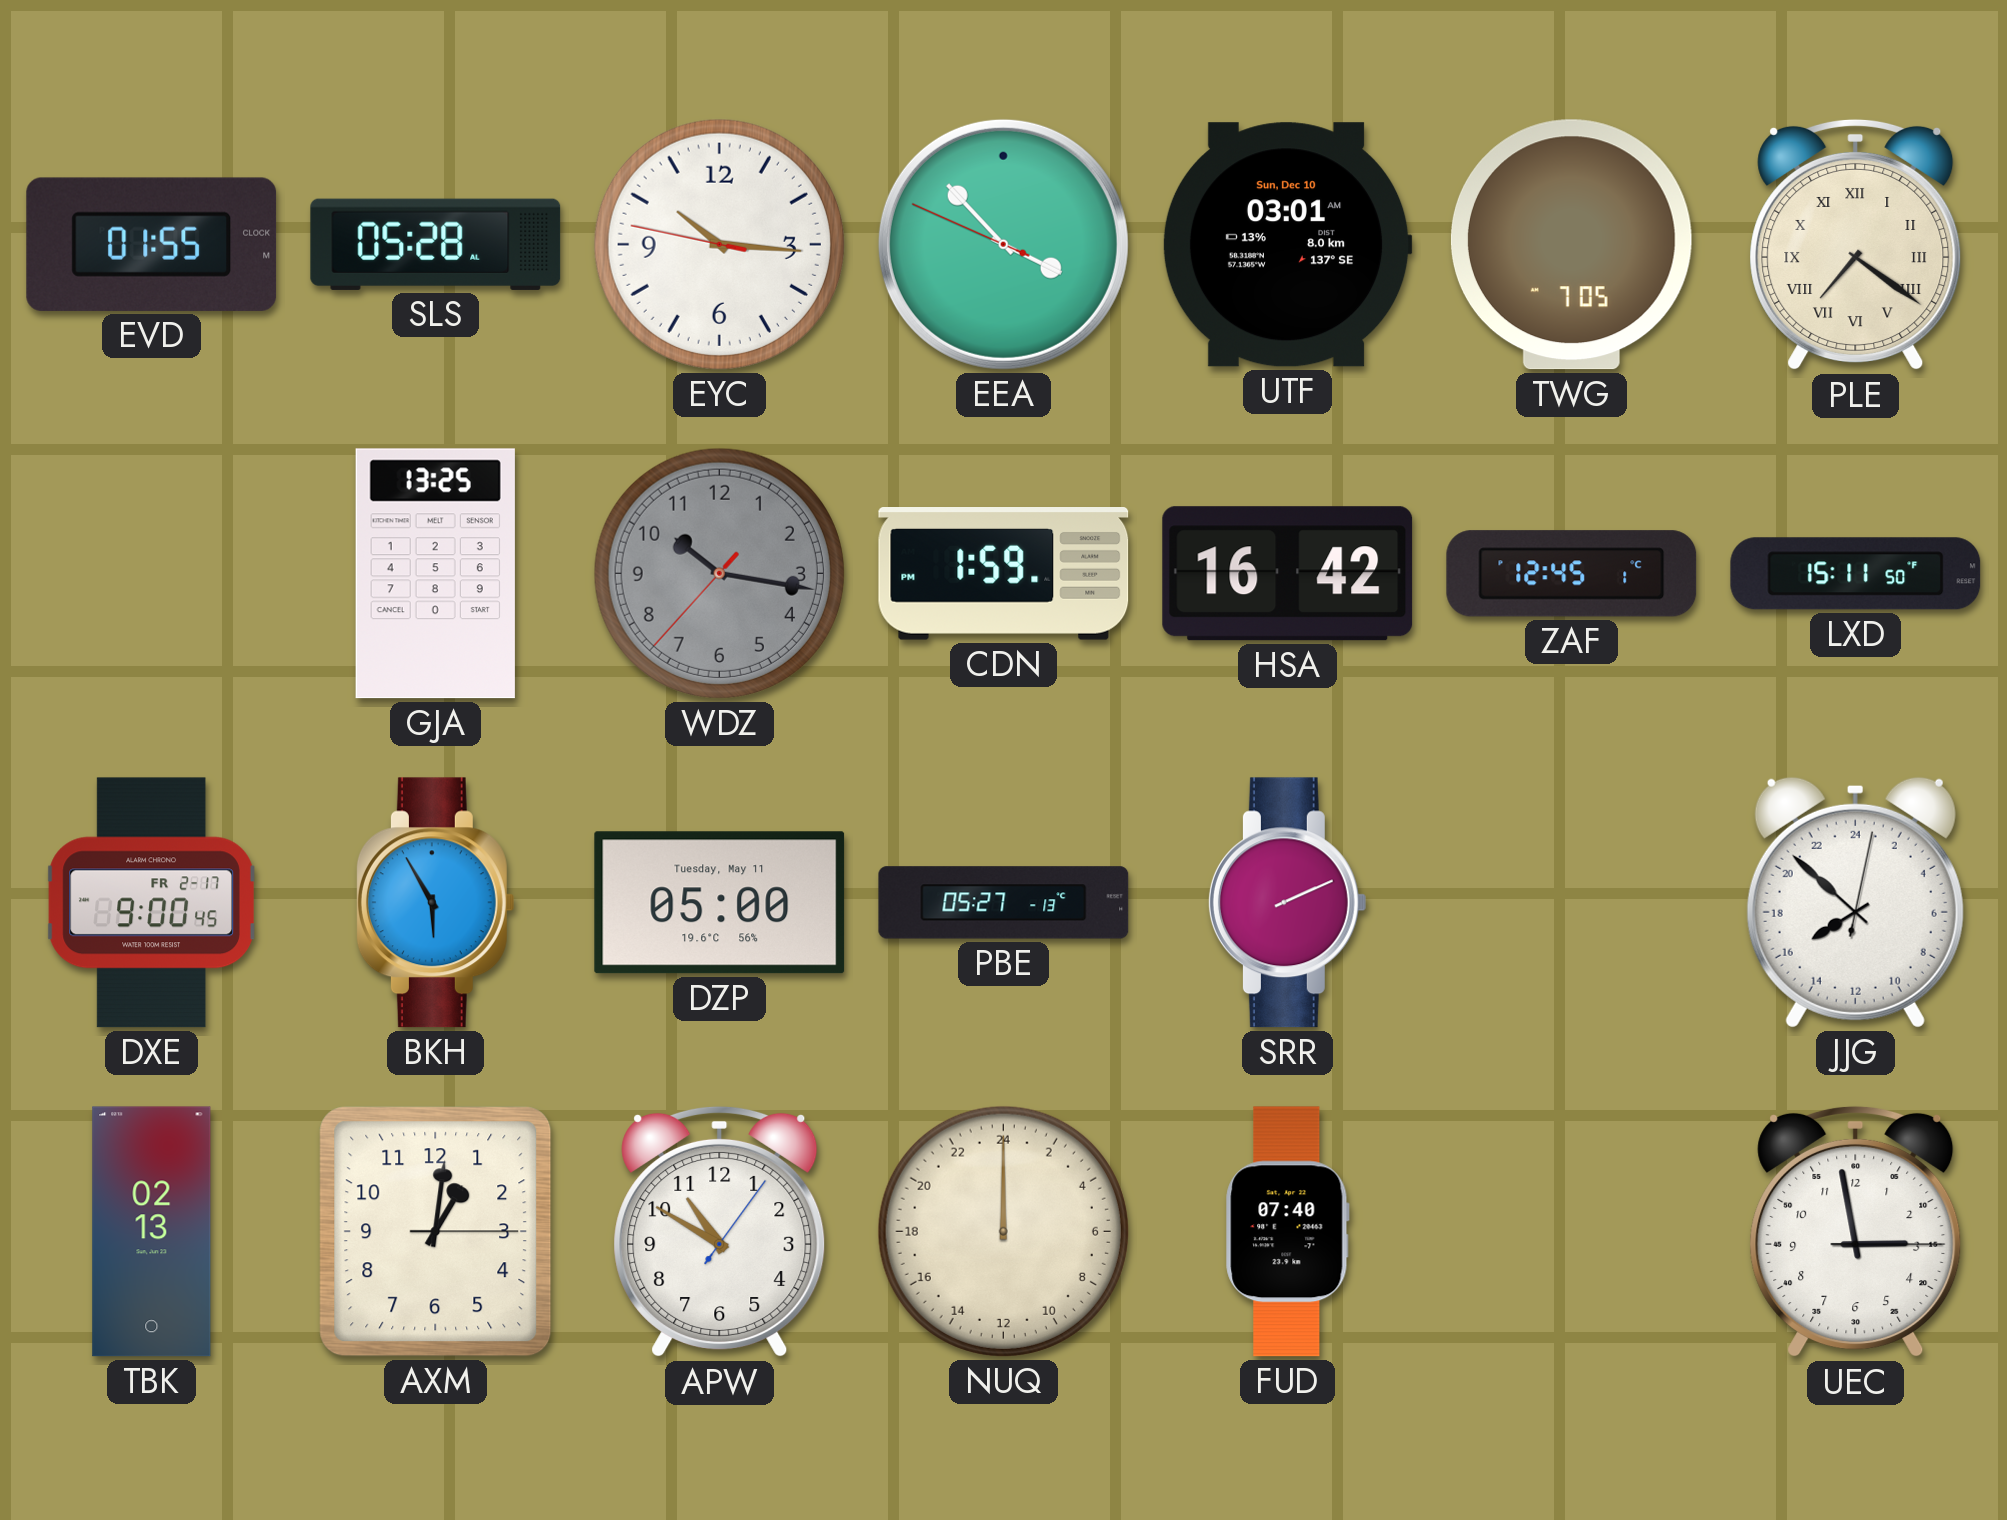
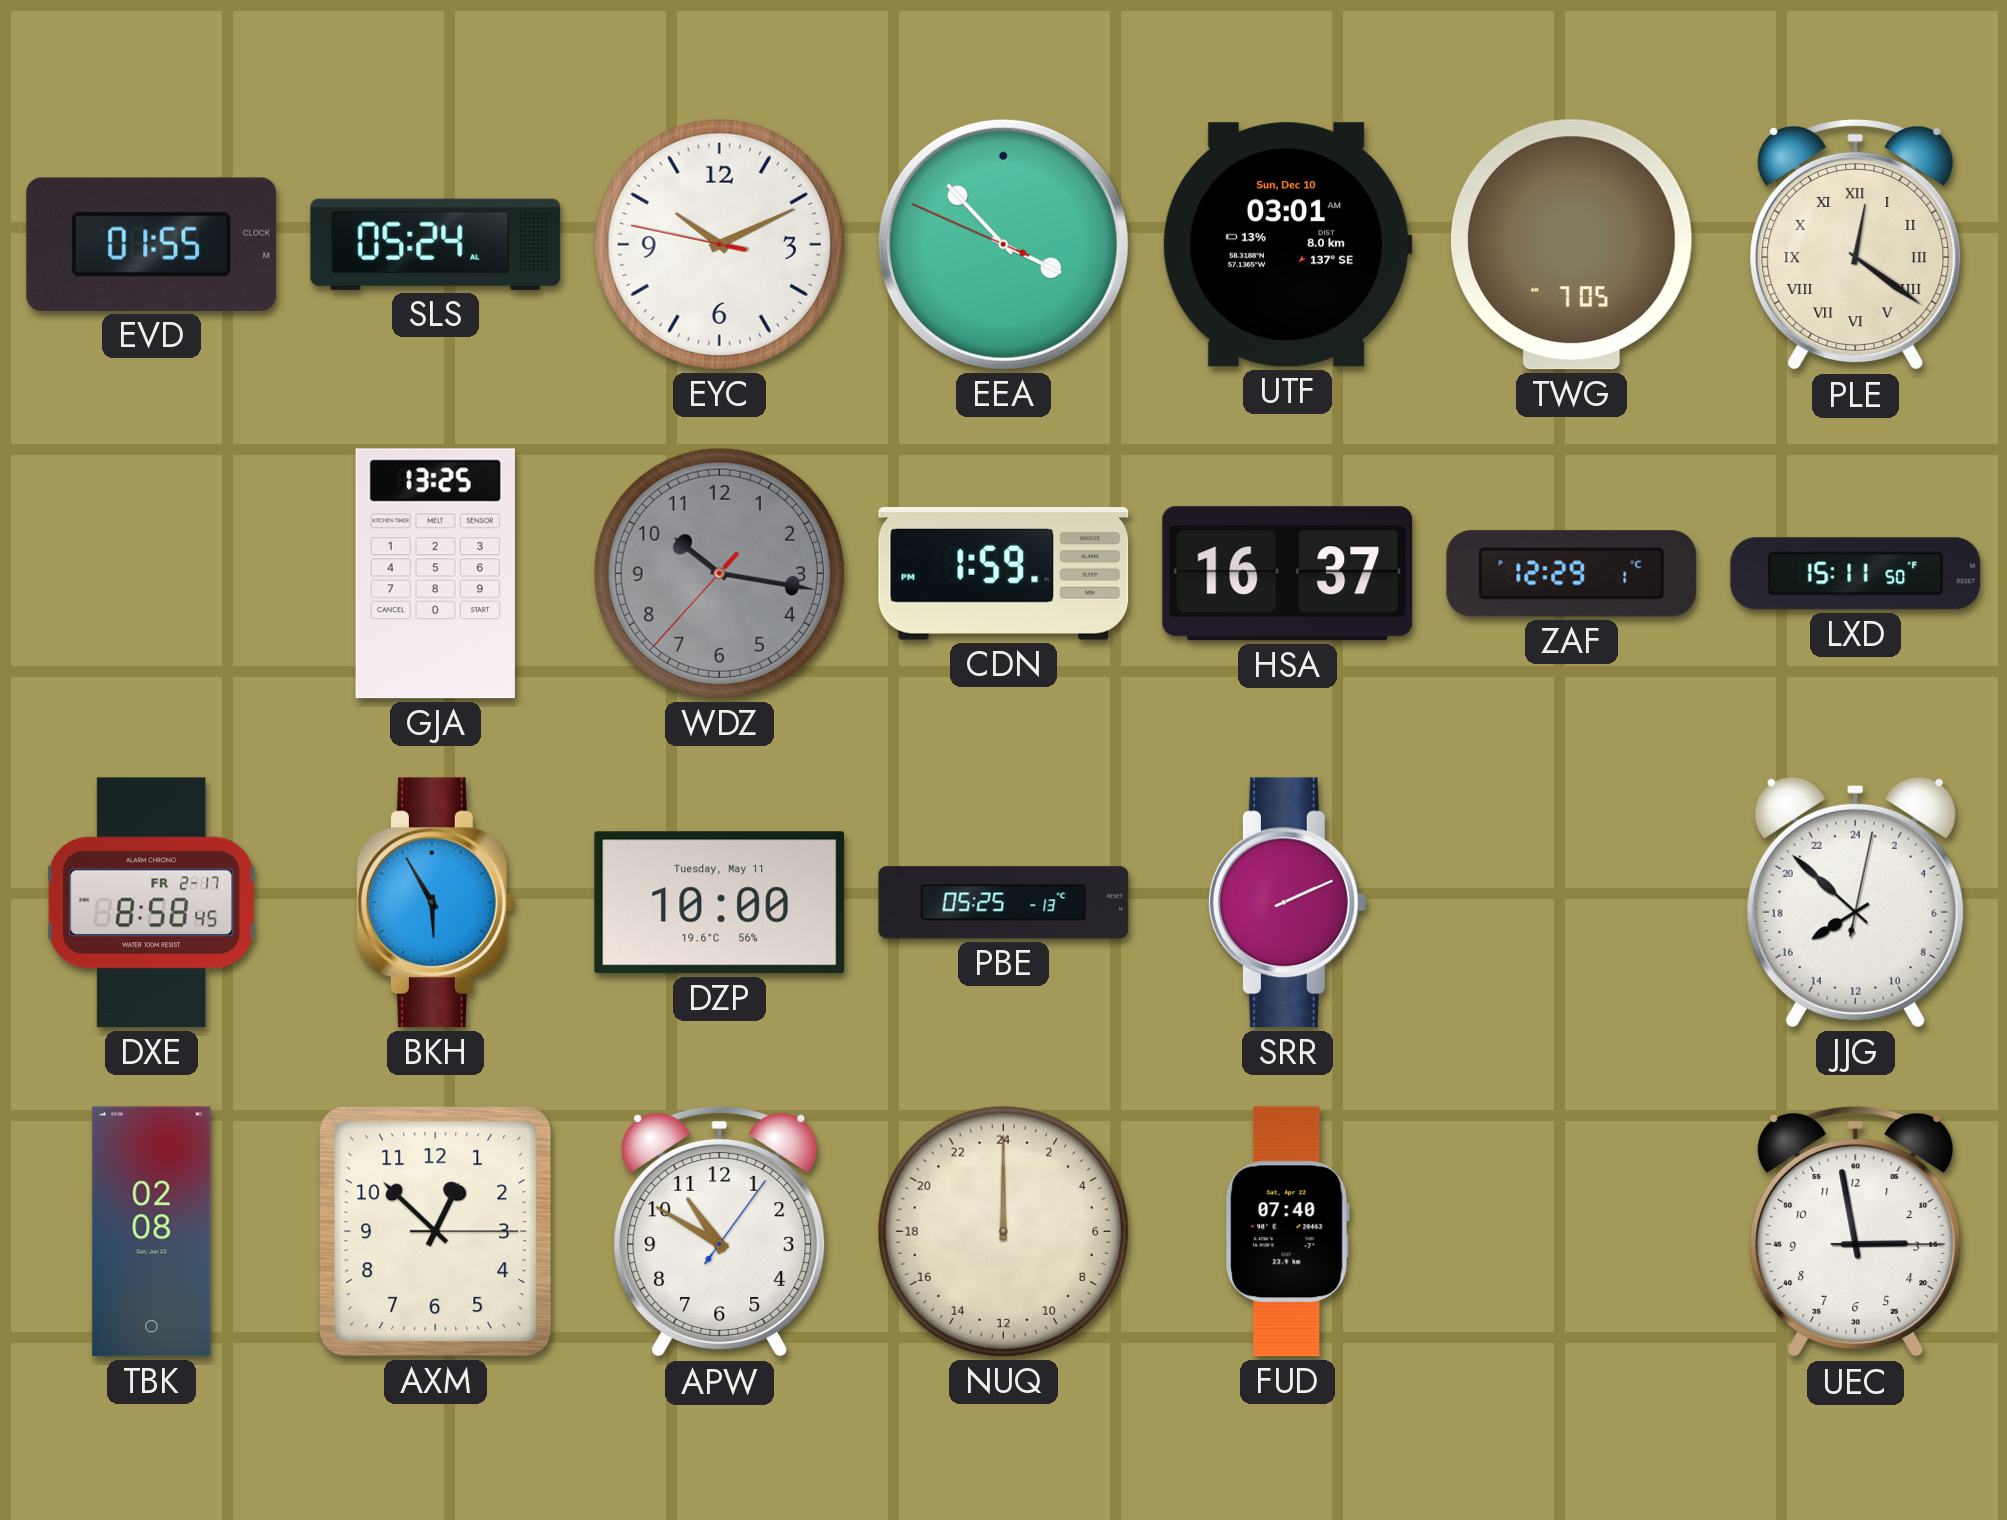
SLS: 05:28 -> 05:24
EYC: 10:15 -> 10:10
PLE: 7:21 -> 12:21
HSA: 16:42 -> 16:37
ZAF: 12:45 -> 12:29
DXE: 9:00 -> 8:58
DZP: 05:00 -> 10:00
PBE: 05:27 -> 05:25
TBK: 02:13 -> 02:08
AXM: 1:01 -> 12:52
